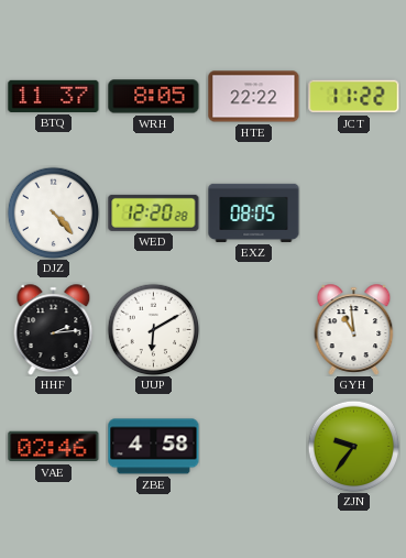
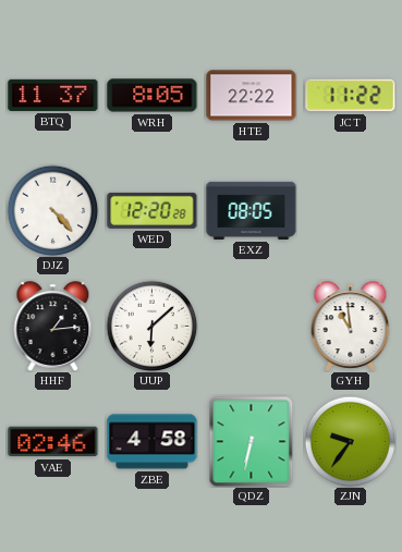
HHF: 2:14 -> 1:14
UUP: 6:10 -> 6:08
QDZ: none -> 6:32
